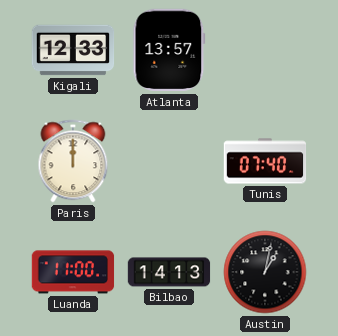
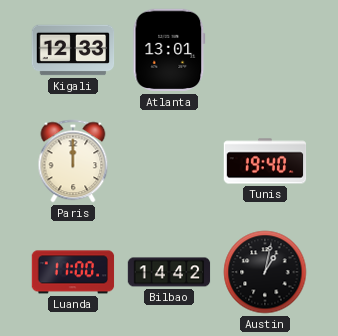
Atlanta: 13:57 -> 13:01
Tunis: 07:40 -> 19:40
Bilbao: 14:13 -> 14:42
